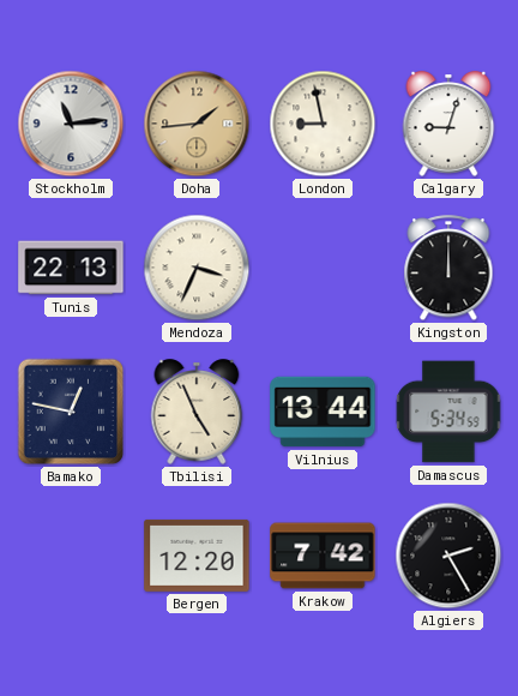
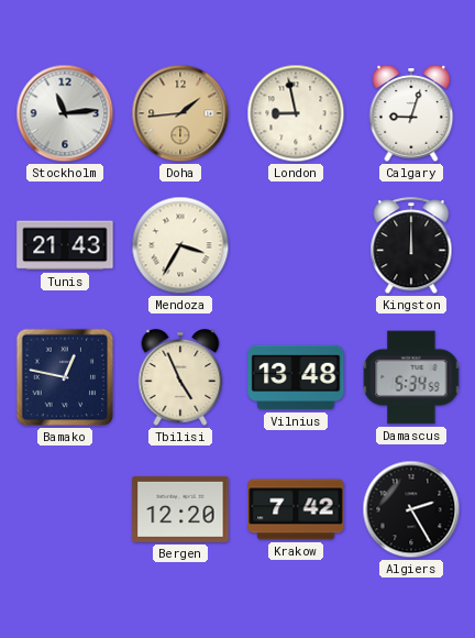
Tunis: 22:13 -> 21:43
Mendoza: 3:34 -> 3:35
Vilnius: 13:44 -> 13:48
